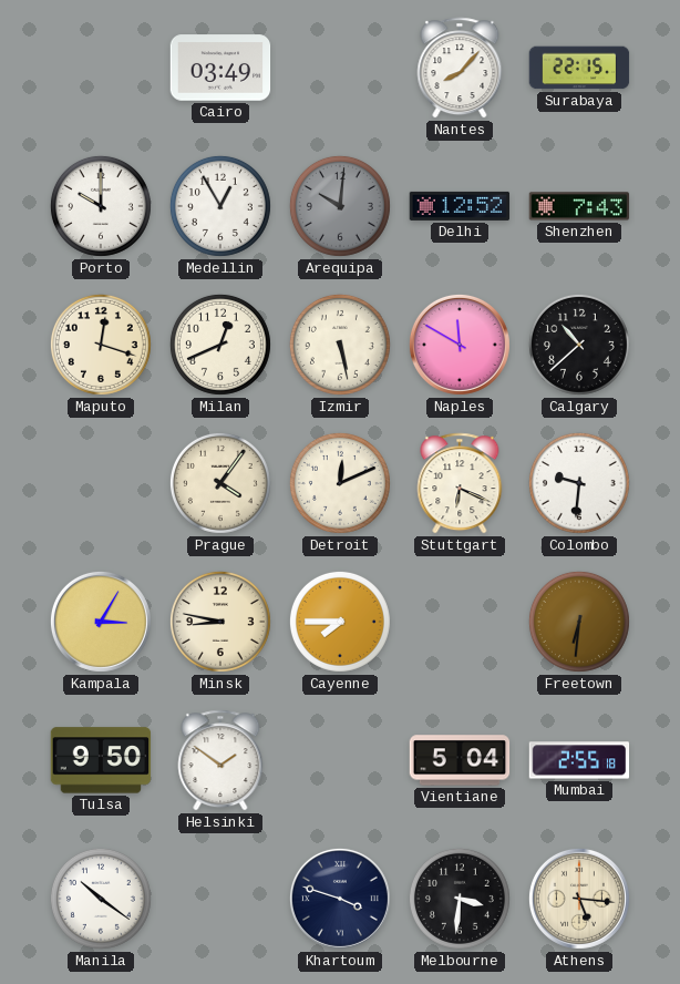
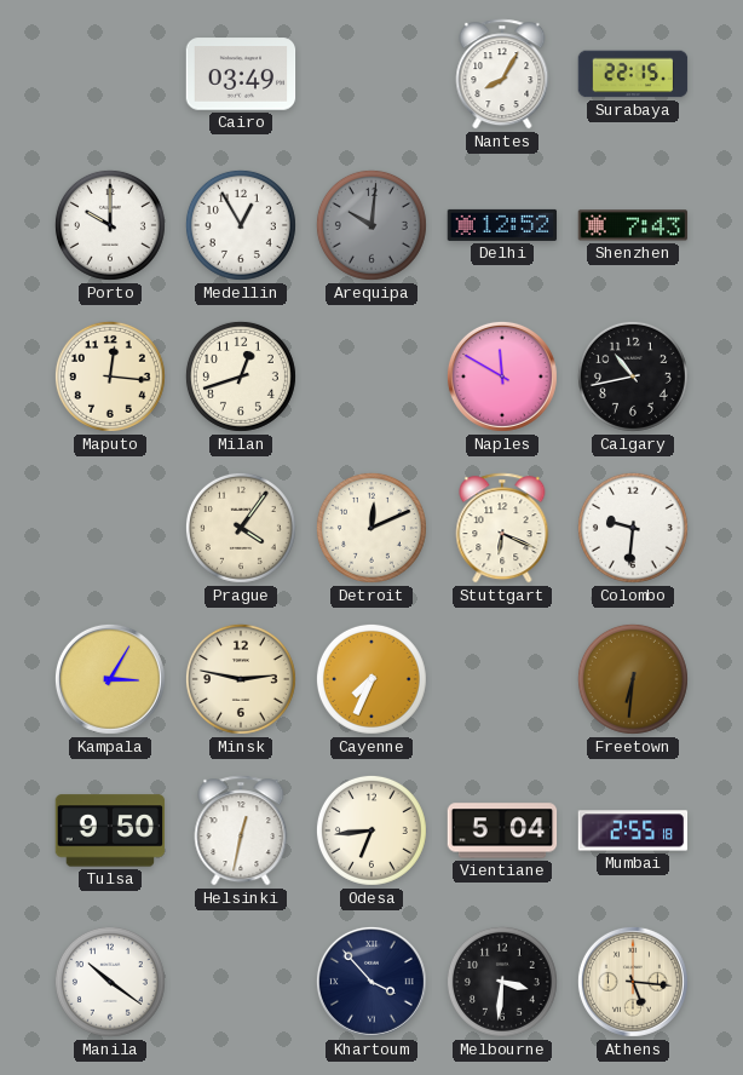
Nantes: 8:07 -> 8:05
Maputo: 12:18 -> 12:16
Milan: 12:41 -> 12:42
Izmir: 5:28 -> none
Calgary: 10:38 -> 10:43
Minsk: 8:47 -> 2:47
Cayenne: 7:45 -> 7:34
Helsinki: 1:51 -> 12:32
Odesa: none -> 6:44
Khartoum: 3:48 -> 3:53
